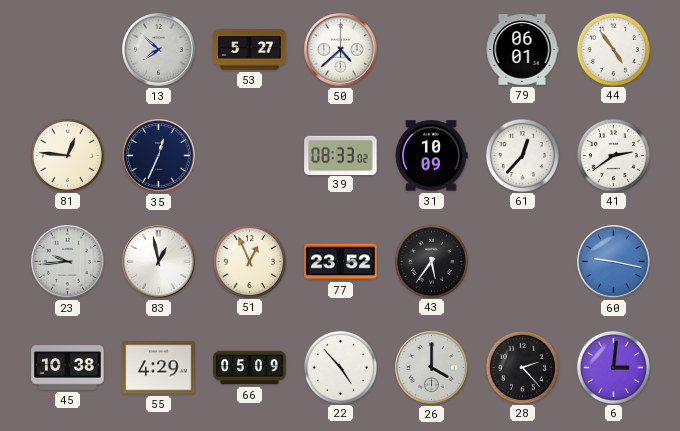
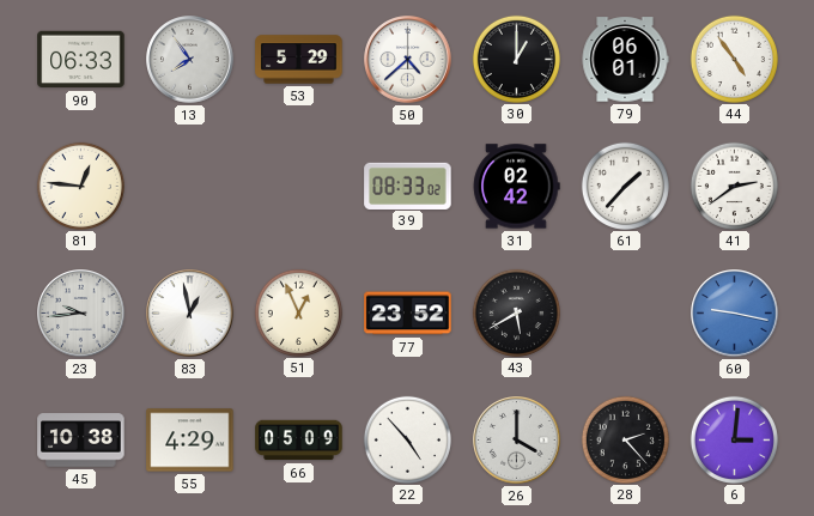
90: none -> 06:33
13: 7:52 -> 7:54
53: 5:27 -> 5:29
30: none -> 1:00
35: 12:34 -> none
31: 10:09 -> 02:42
61: 12:37 -> 1:37
43: 5:36 -> 5:40
